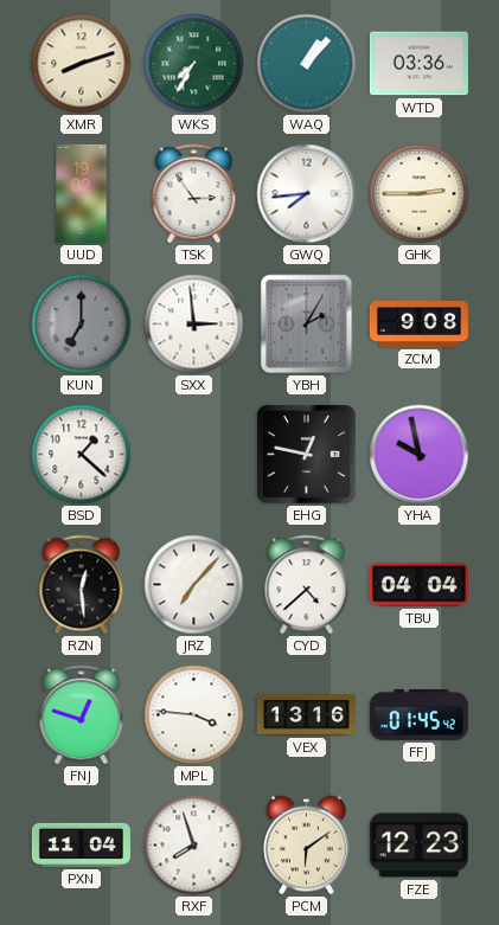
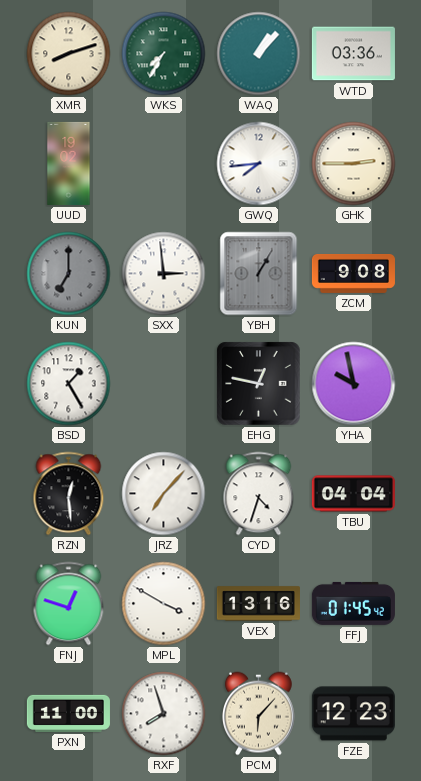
TSK: 2:54 -> none
YBH: 2:05 -> 1:05
BSD: 1:22 -> 1:25
CYD: 4:38 -> 4:33
MPL: 3:46 -> 3:50
PXN: 11:04 -> 11:00
PCM: 6:09 -> 6:07
